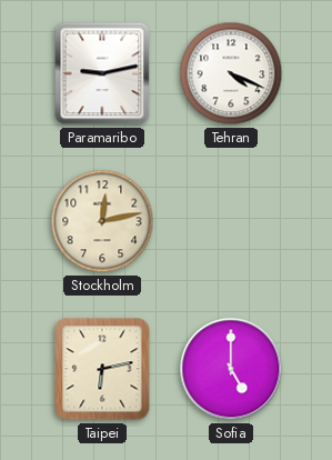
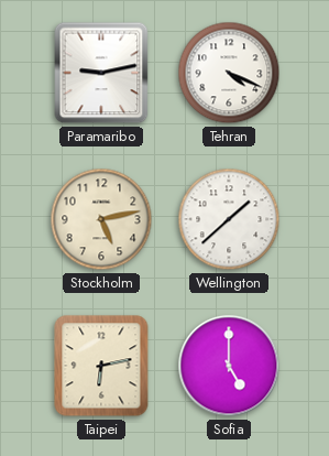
Stockholm: 12:13 -> 5:13
Wellington: none -> 1:38
